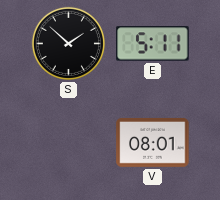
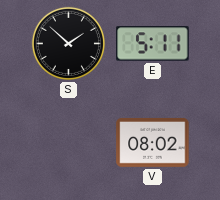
V: 08:01 -> 08:02
